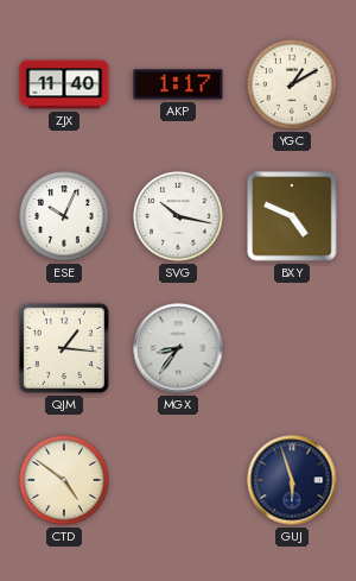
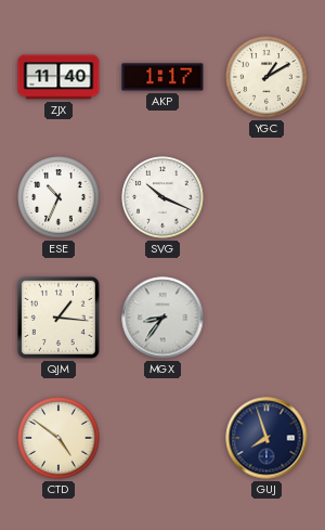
ESE: 10:04 -> 10:34
SVG: 10:17 -> 10:19
BXY: 4:49 -> none
GUJ: 5:57 -> 7:57
